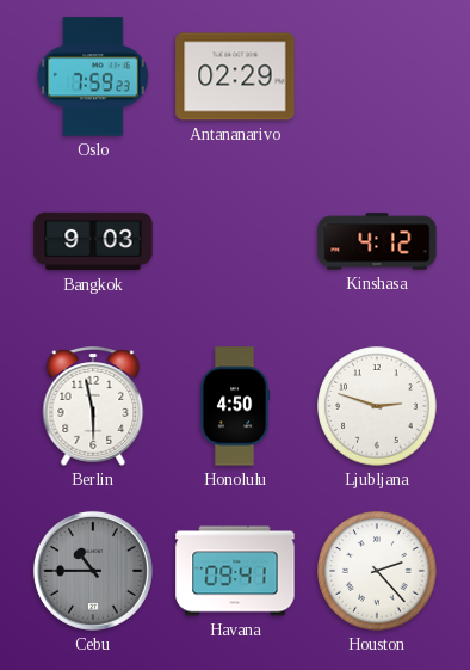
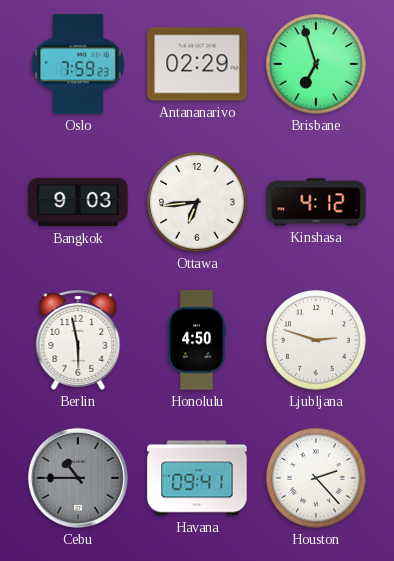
Brisbane: none -> 6:57
Ottawa: none -> 6:44
